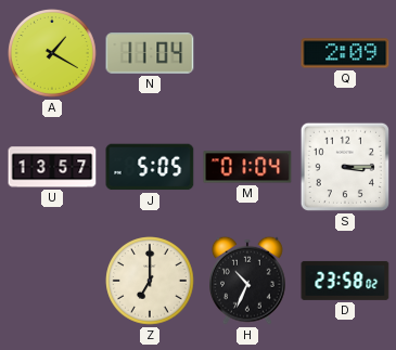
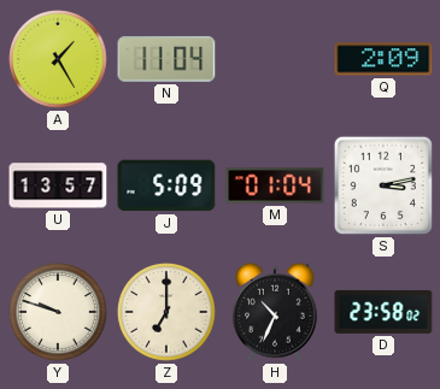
A: 1:20 -> 1:25
J: 5:05 -> 5:09
S: 3:15 -> 3:13
Y: none -> 9:48
